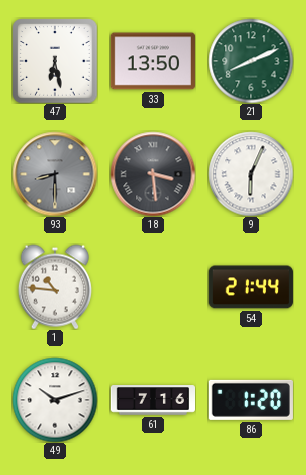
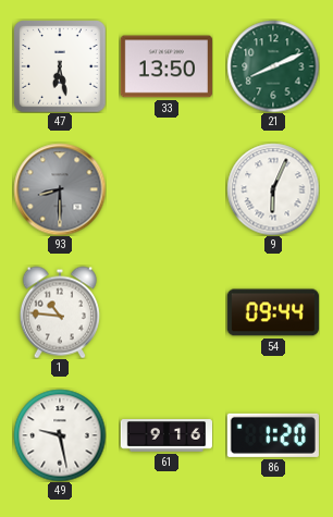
18: 3:29 -> none
54: 21:44 -> 09:44
49: 10:12 -> 9:28
61: 7:16 -> 9:16
